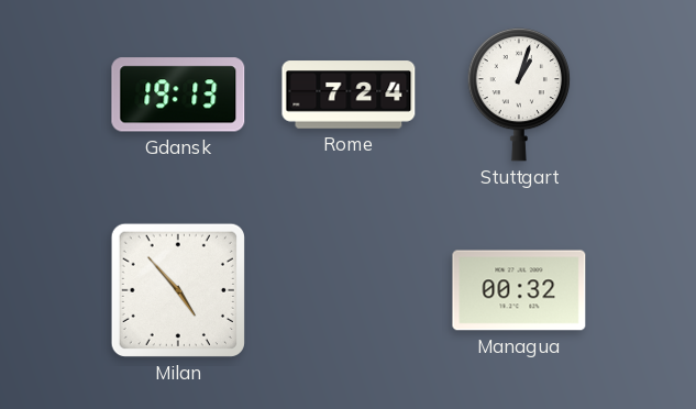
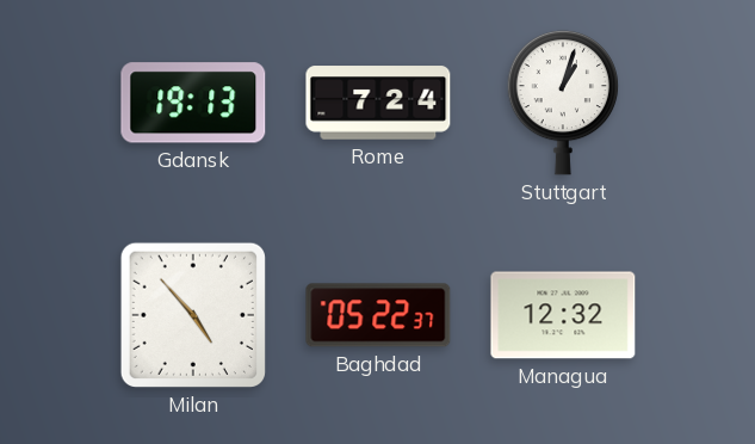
Baghdad: none -> 05:22
Managua: 00:32 -> 12:32
